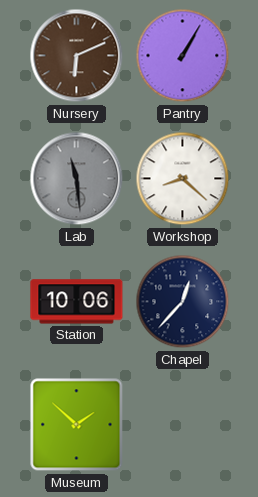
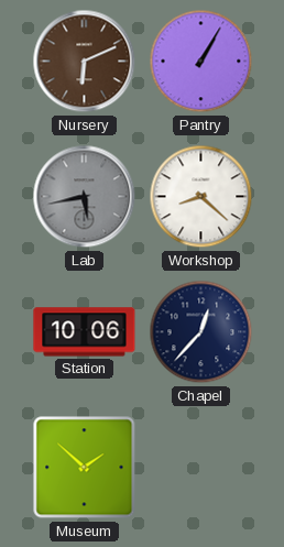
Lab: 11:29 -> 5:43
